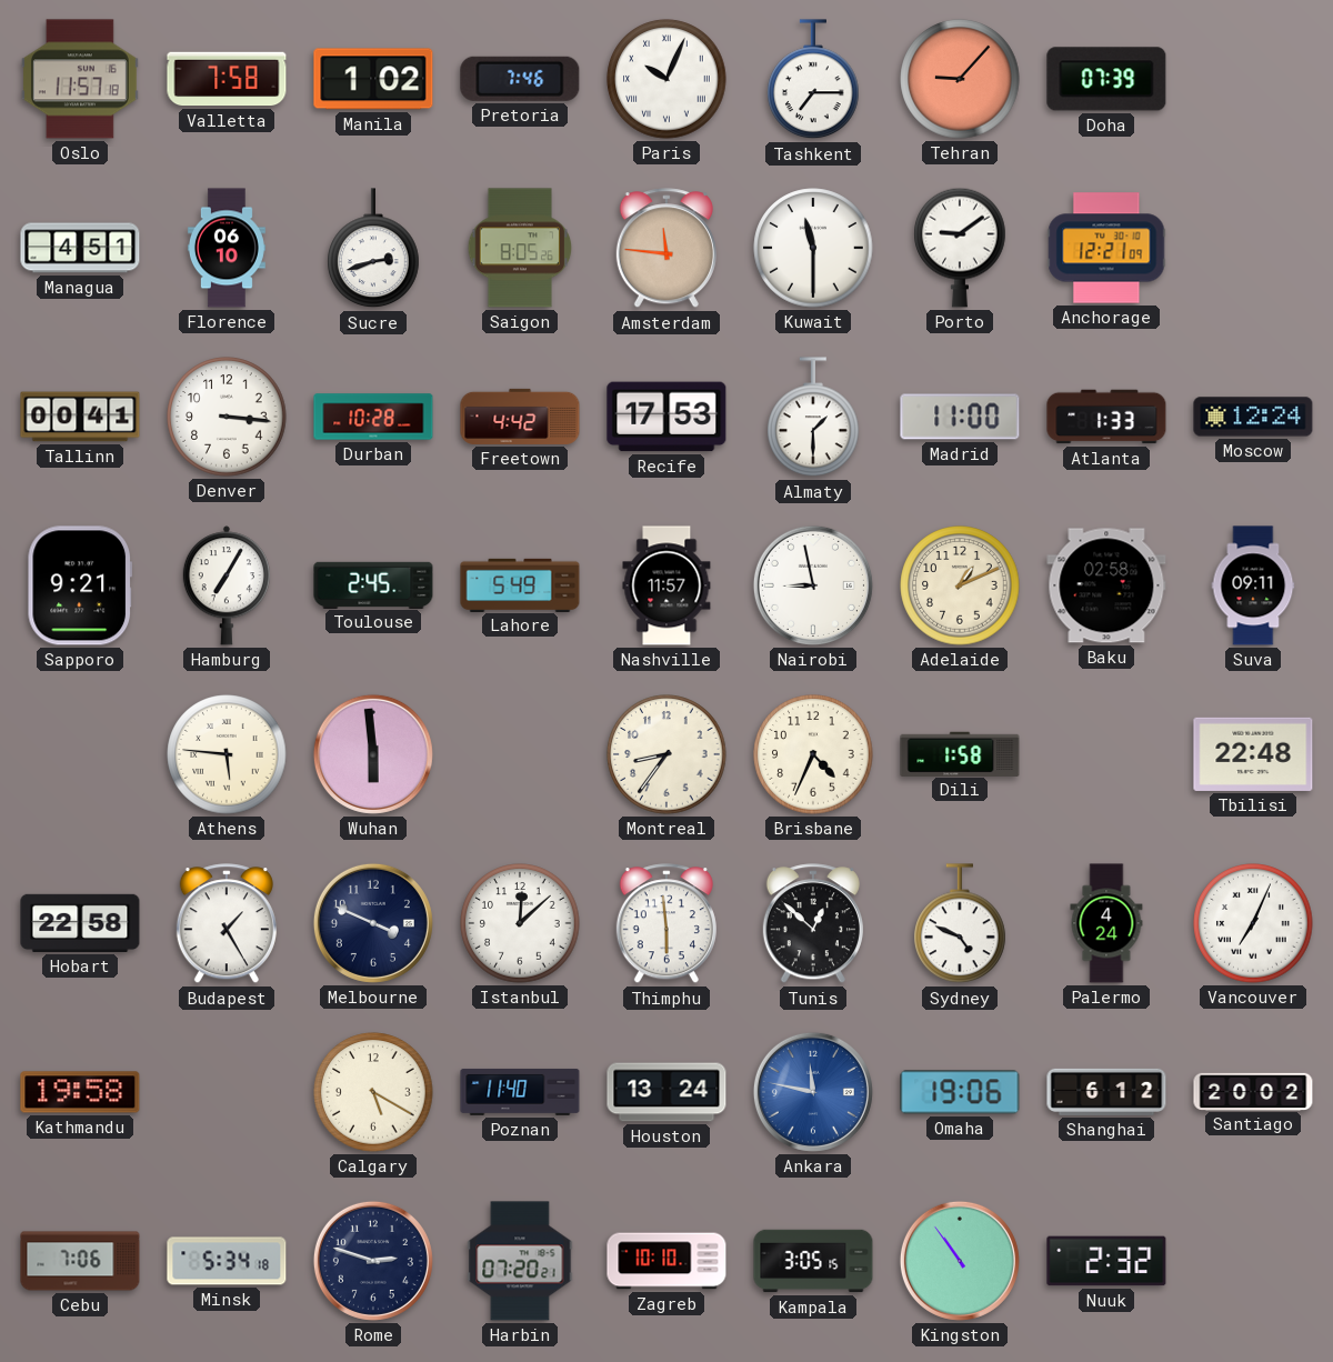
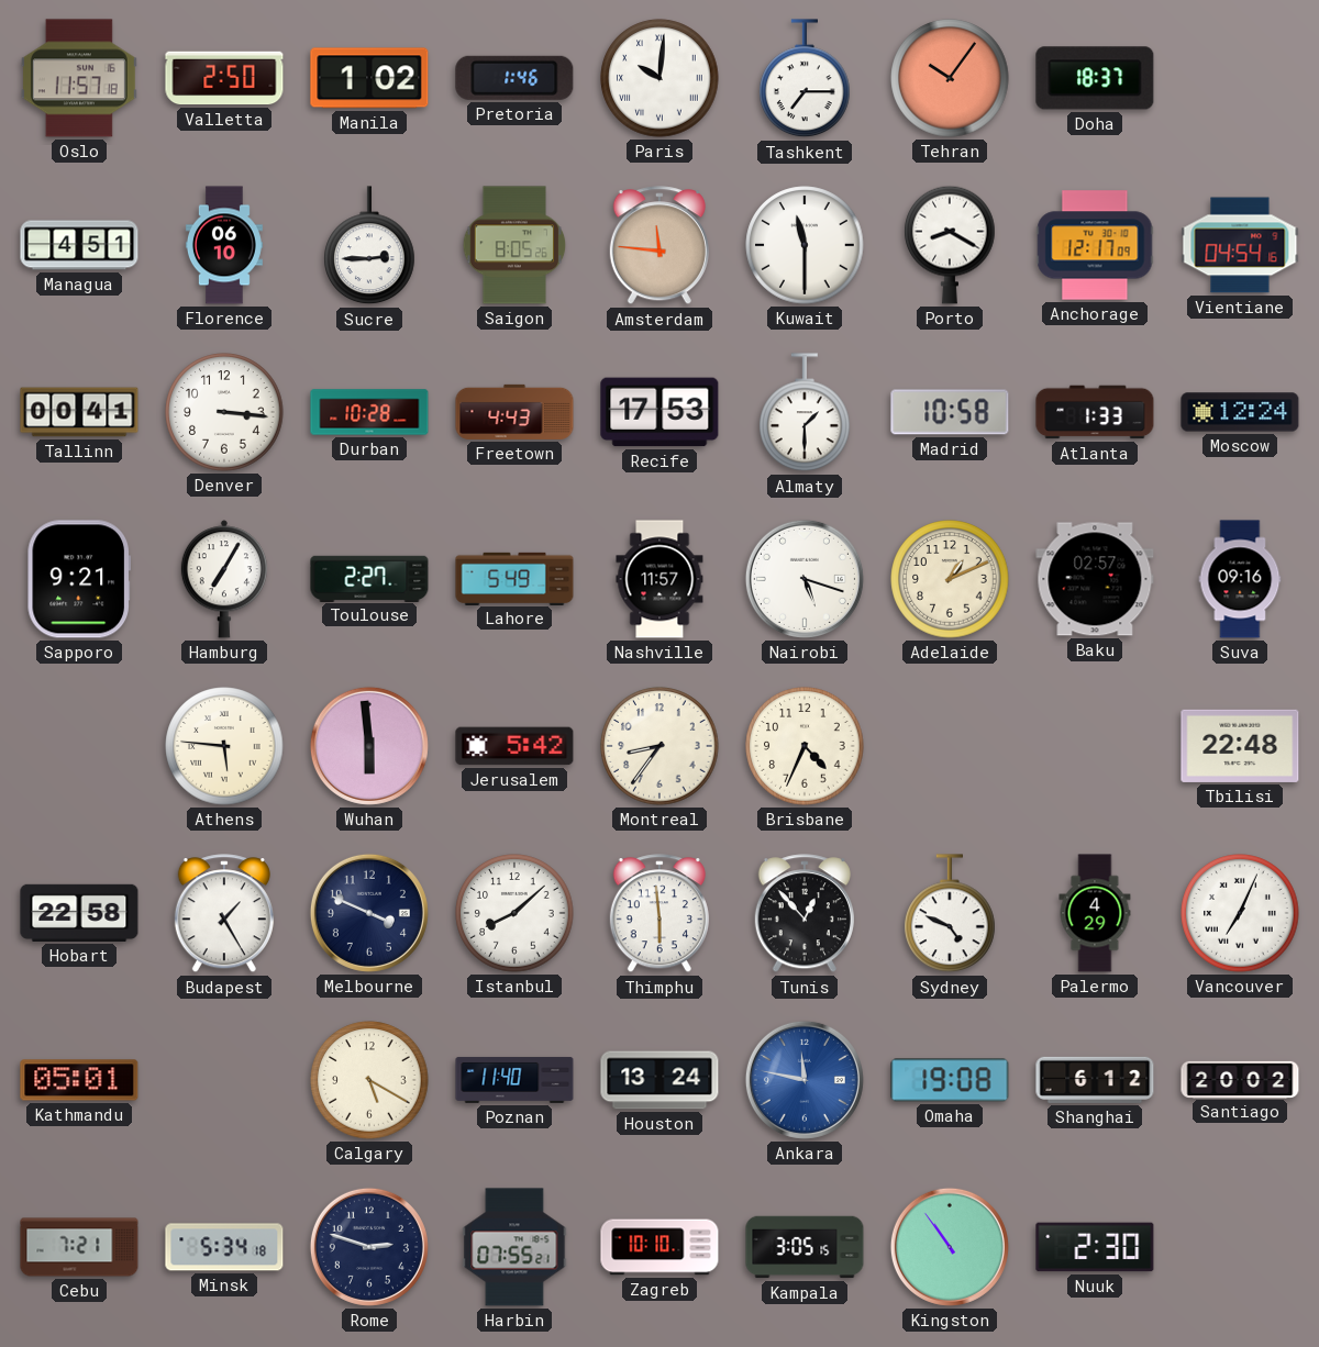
Valletta: 7:58 -> 2:50
Pretoria: 7:46 -> 1:46
Paris: 10:04 -> 10:01
Tehran: 9:07 -> 10:06
Doha: 07:39 -> 18:37
Sucre: 2:42 -> 2:45
Porto: 9:09 -> 8:20
Anchorage: 12:21 -> 12:17
Vientiane: none -> 04:54
Freetown: 4:42 -> 4:43
Madrid: 11:00 -> 10:58
Toulouse: 2:45 -> 2:27
Nairobi: 8:58 -> 5:18
Baku: 02:58 -> 02:57
Suva: 09:11 -> 09:16
Jerusalem: none -> 5:42
Dili: 1:58 -> none
Istanbul: 12:08 -> 8:08
Tunis: 12:52 -> 12:53
Palermo: 4:24 -> 4:29
Kathmandu: 19:58 -> 05:01
Omaha: 19:06 -> 19:08
Cebu: 7:06 -> 7:21
Harbin: 07:20 -> 07:55
Nuuk: 2:32 -> 2:30
